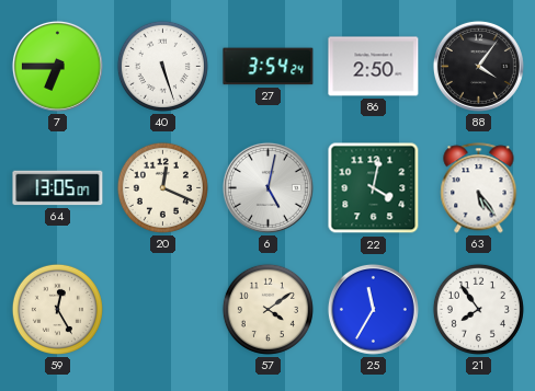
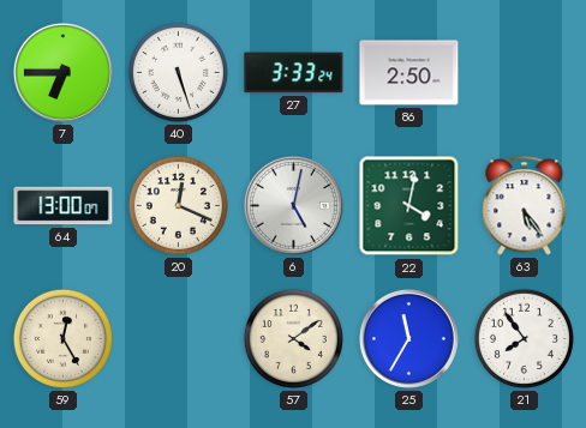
27: 3:54 -> 3:33
88: 4:06 -> none
64: 13:05 -> 13:00
